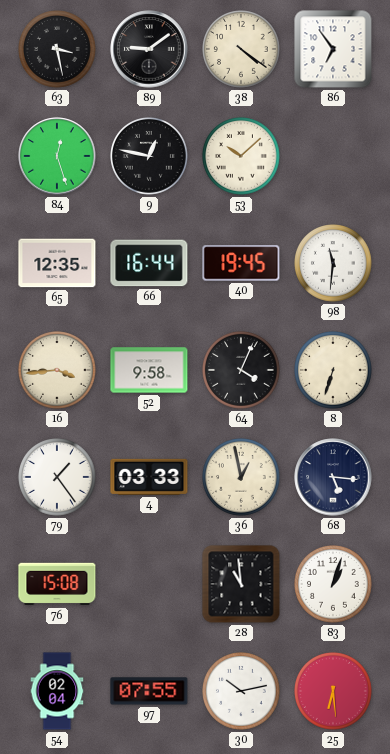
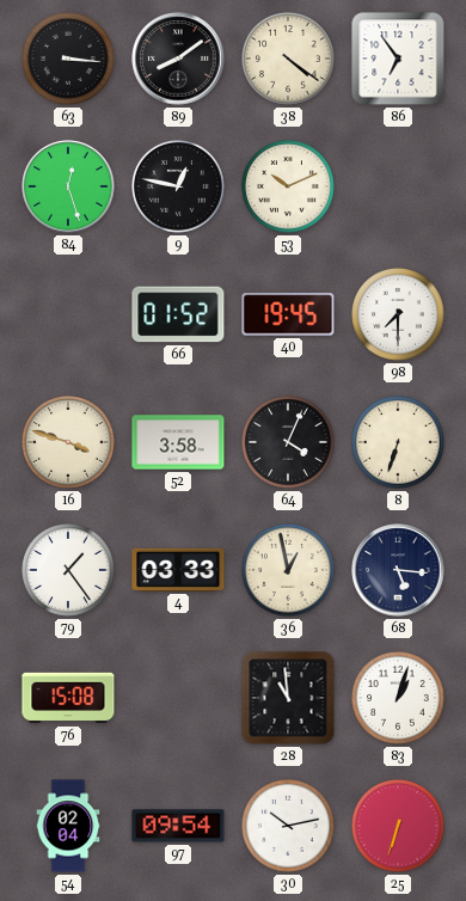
63: 3:28 -> 3:16
89: 9:09 -> 8:09
53: 10:08 -> 10:11
65: 12:35 -> none
66: 16:44 -> 01:52
98: 11:31 -> 7:30
16: 3:44 -> 3:48
52: 9:58 -> 3:58
97: 07:55 -> 09:54
25: 6:29 -> 6:33
